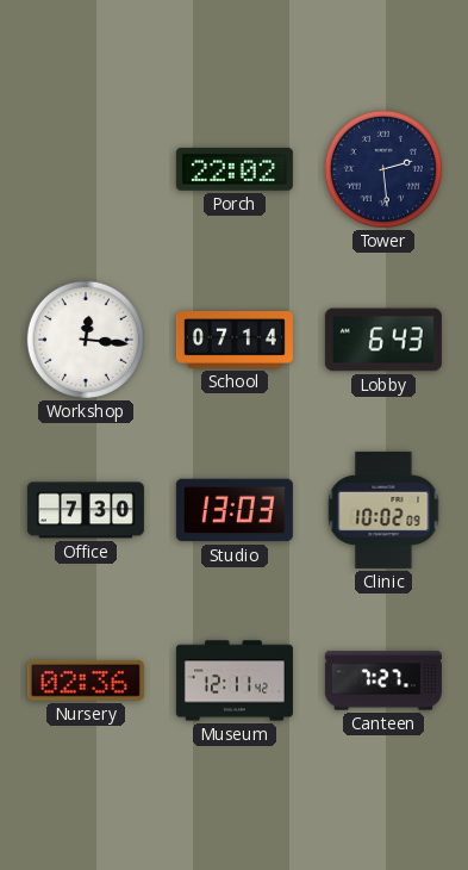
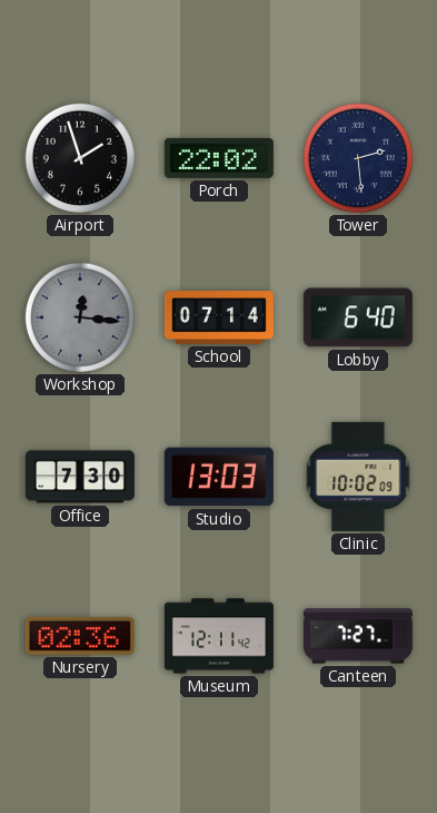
Airport: none -> 1:57
Workshop dial: white -> grey
Lobby: 6:43 -> 6:40
